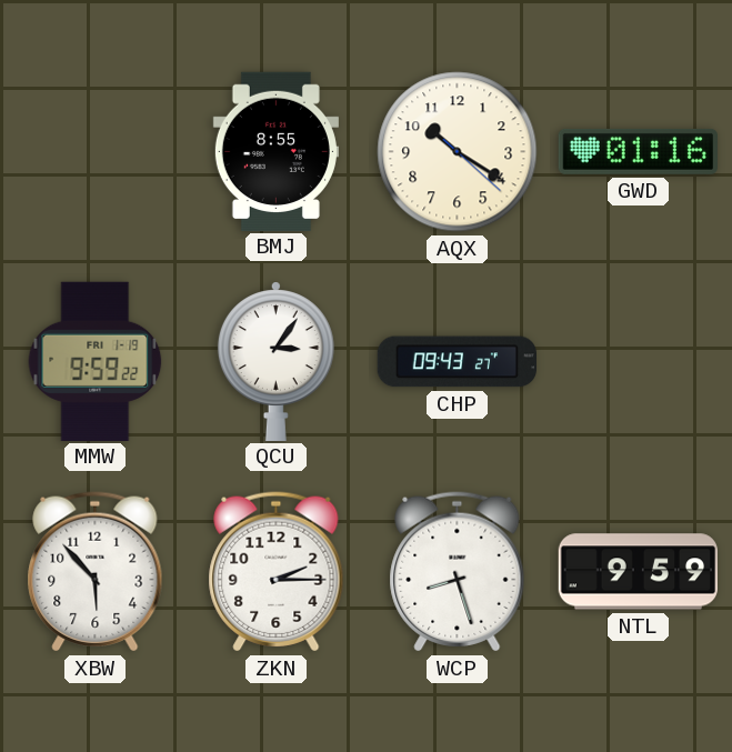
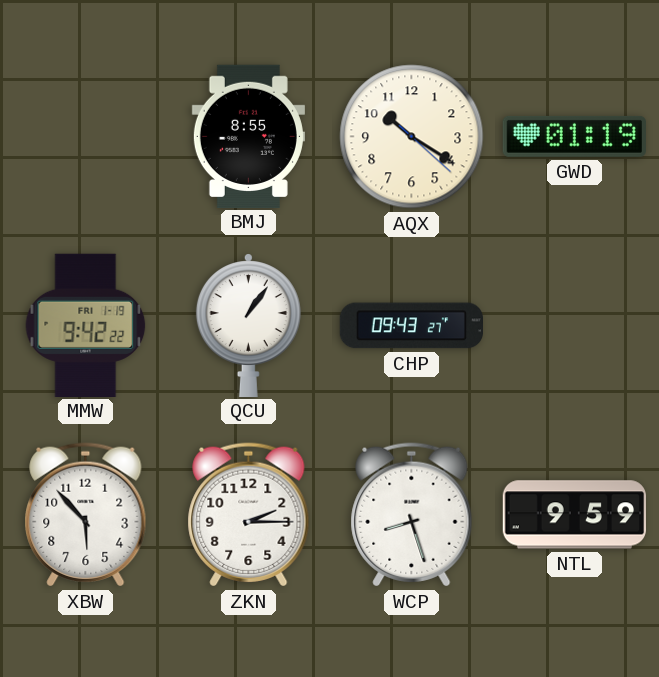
GWD: 01:16 -> 01:19
MMW: 9:59 -> 9:42
QCU: 3:06 -> 1:06
